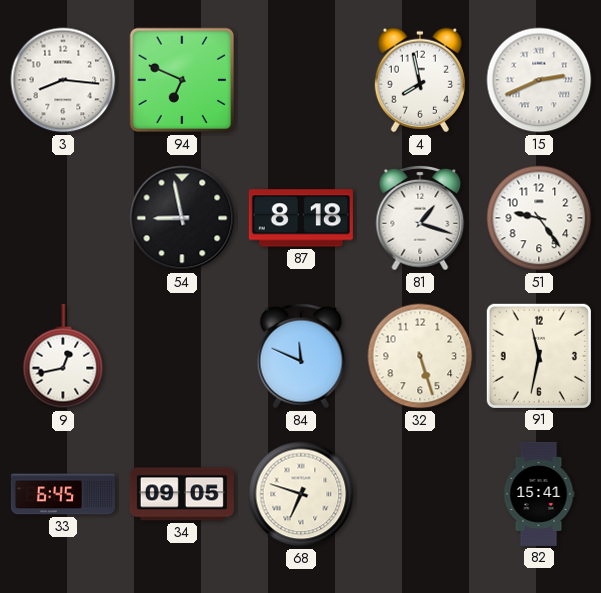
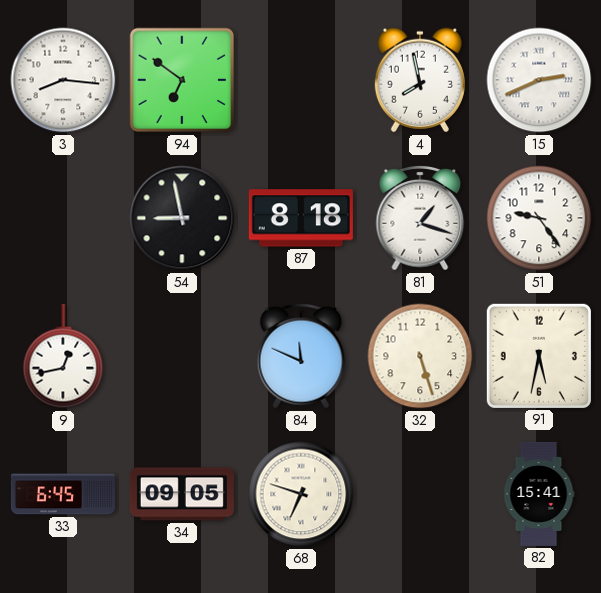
94: 6:49 -> 6:51
91: 11:32 -> 5:32
